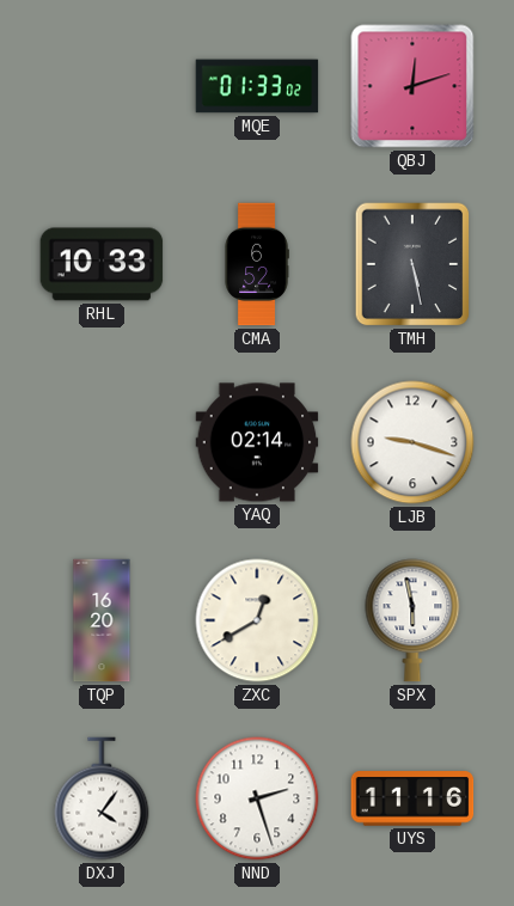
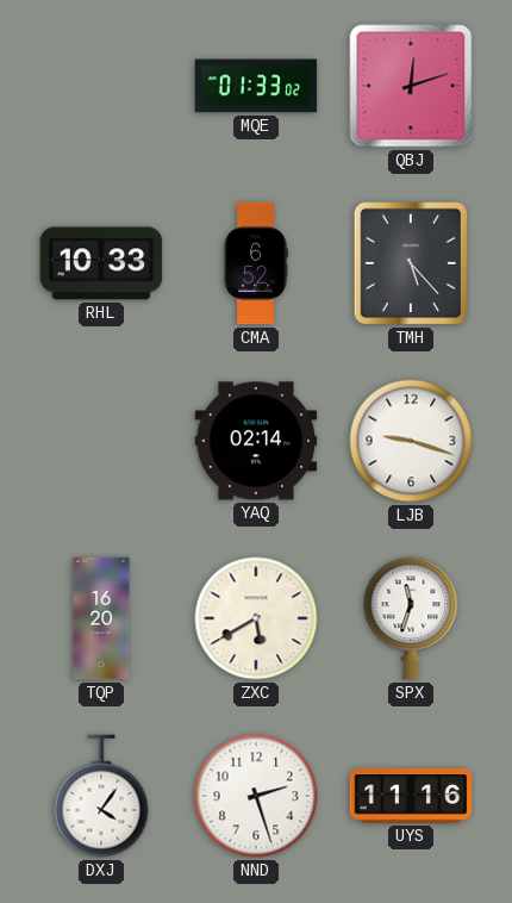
TMH: 5:28 -> 5:23
ZXC: 12:40 -> 5:40
SPX: 5:58 -> 11:33
